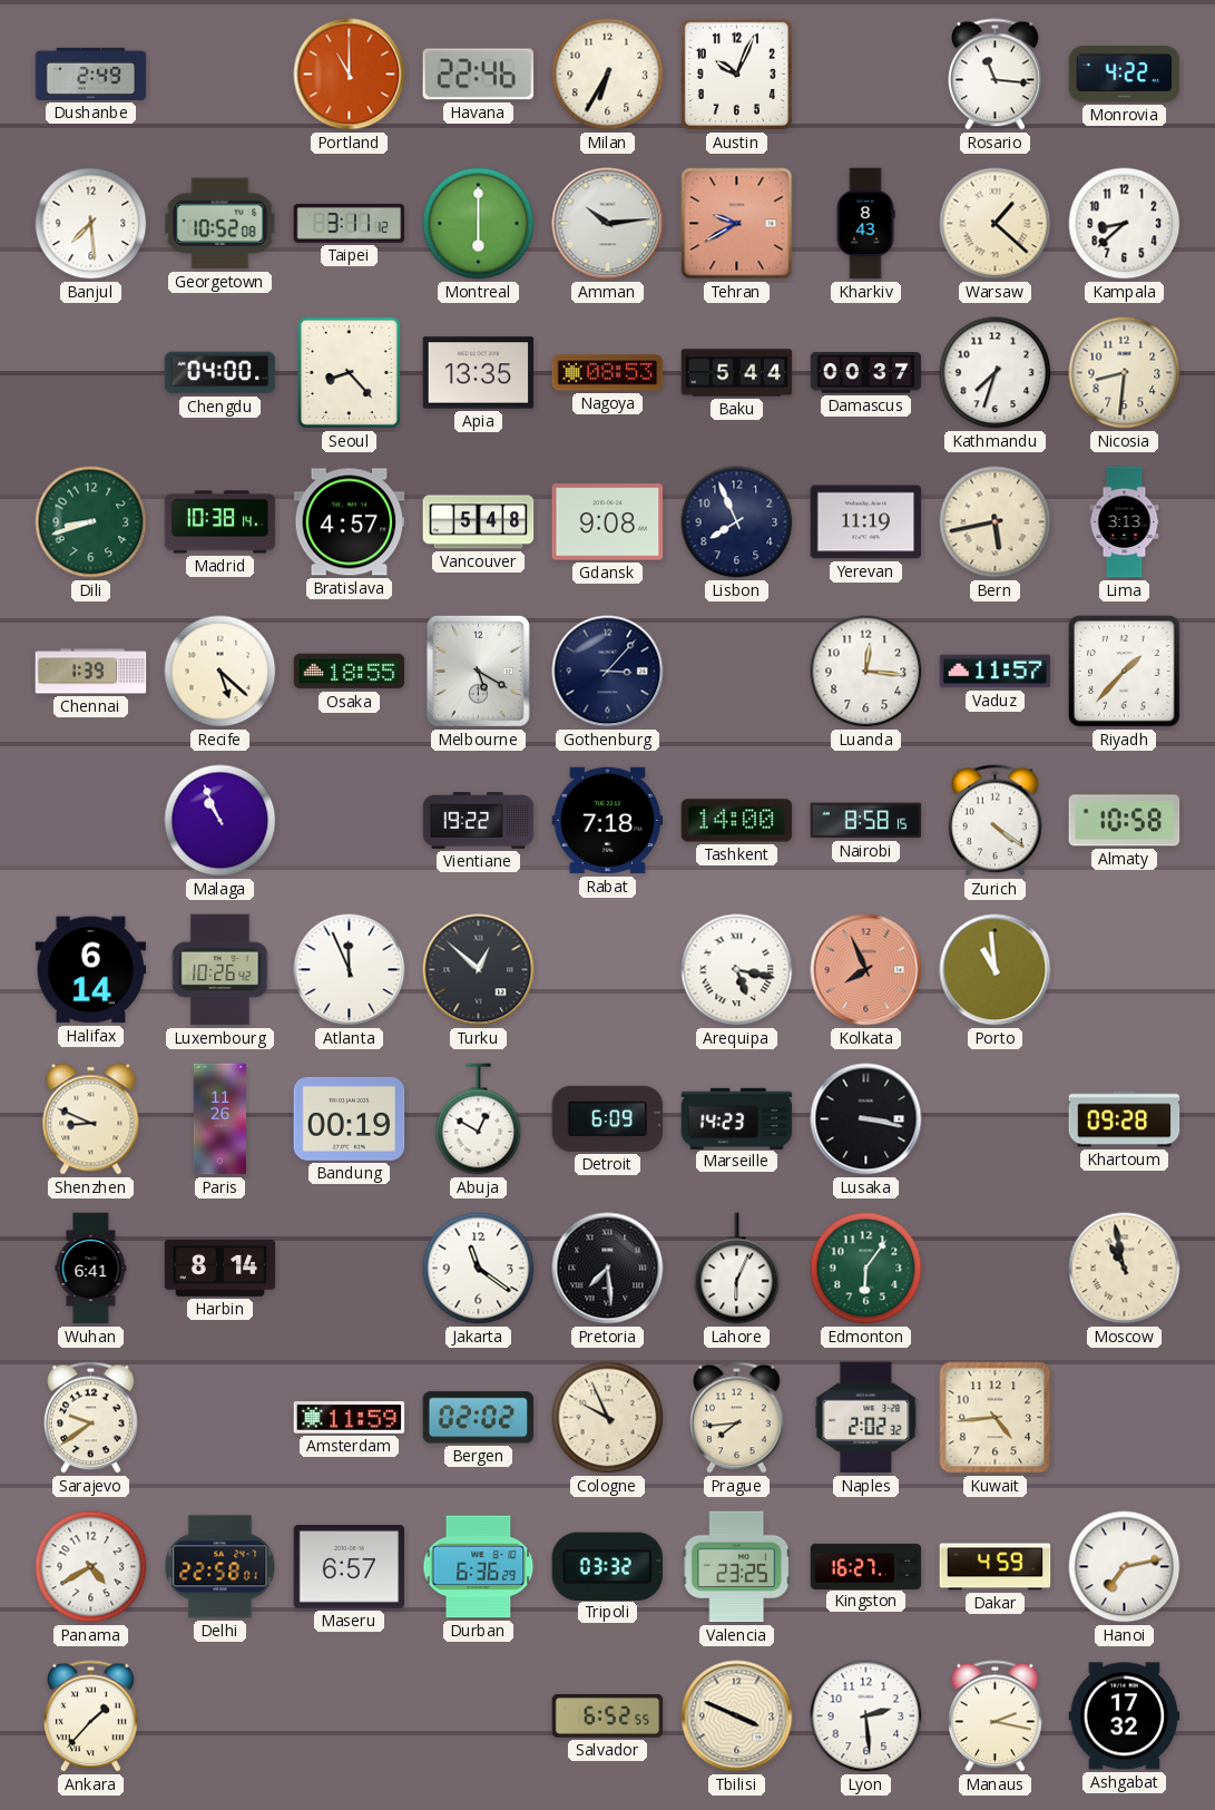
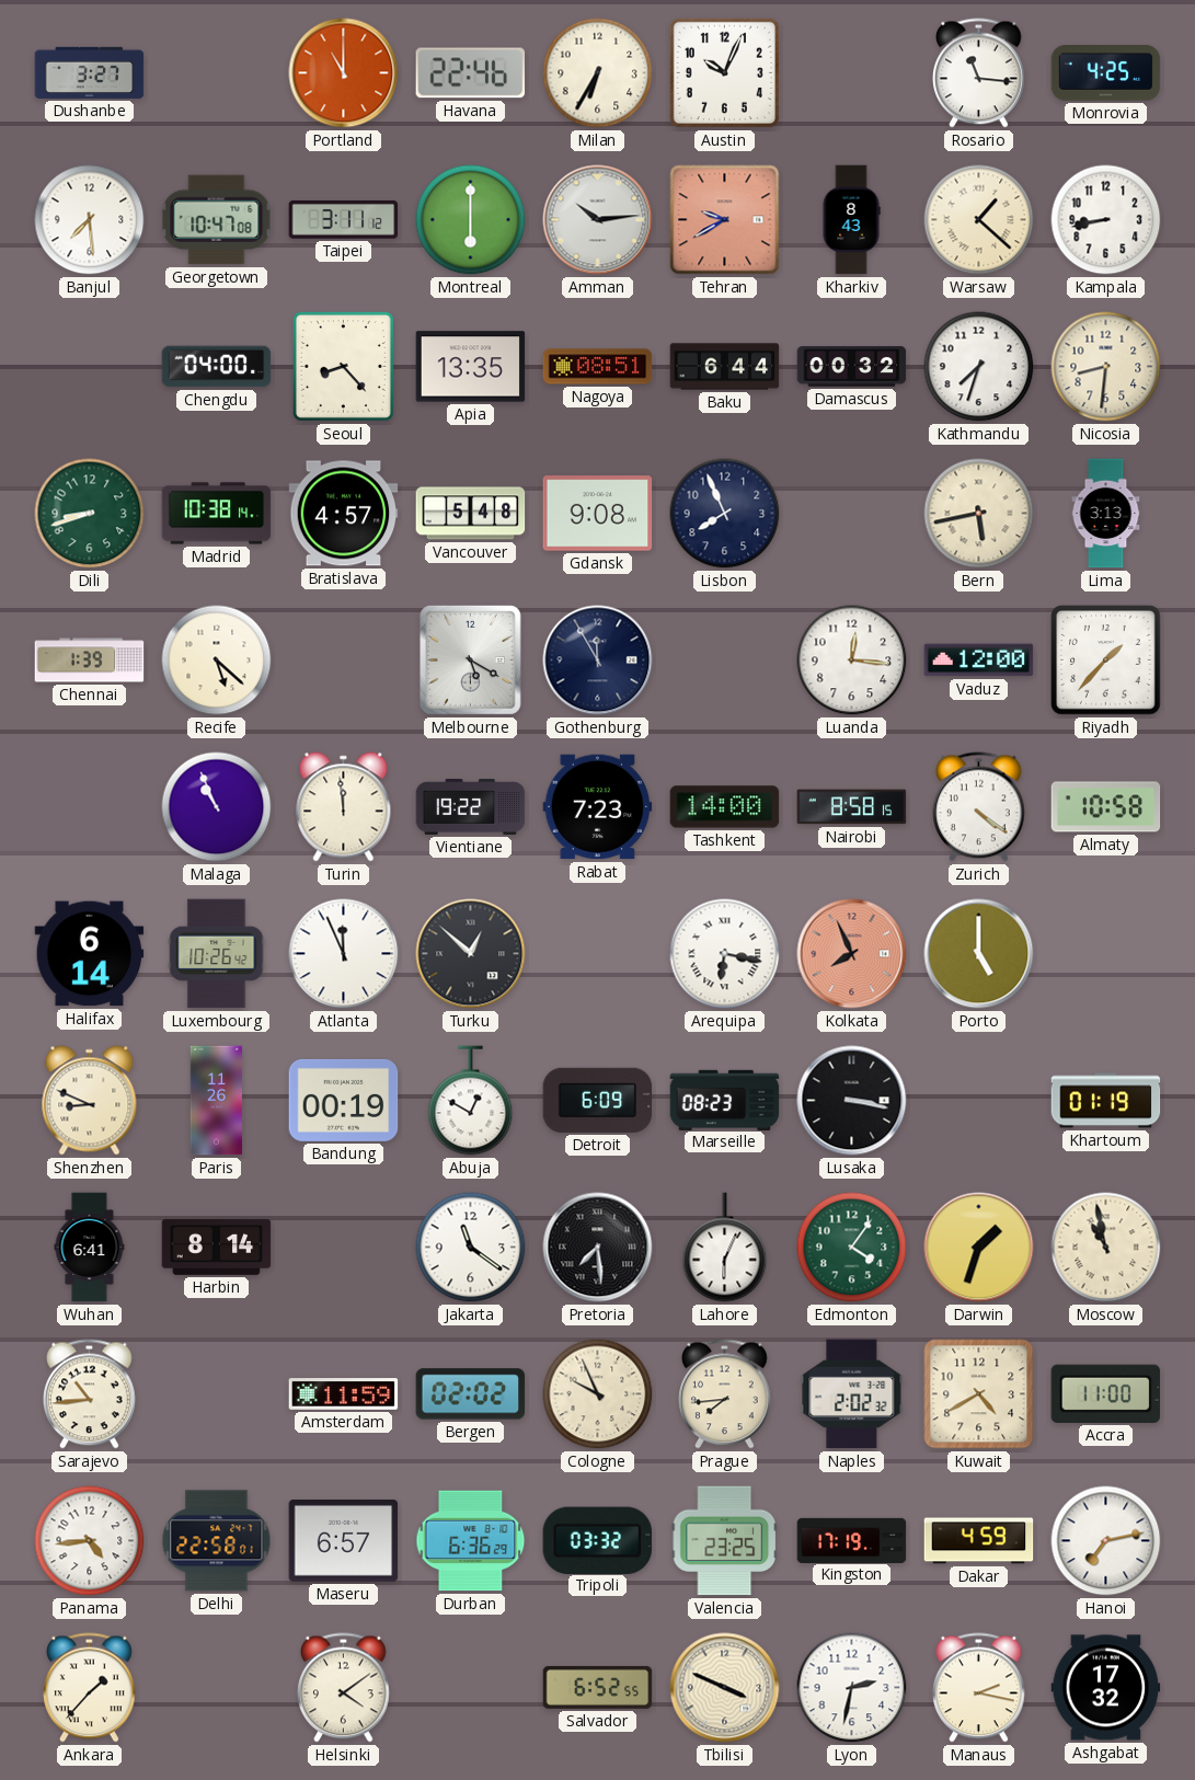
Dushanbe: 2:49 -> 3:27
Monrovia: 4:22 -> 4:25
Georgetown: 10:52 -> 10:47
Kampala: 8:38 -> 8:43
Nagoya: 08:53 -> 08:51
Baku: 5:44 -> 6:44
Damascus: 00:37 -> 00:32
Yerevan: 11:19 -> none
Osaka: 18:55 -> none
Gothenburg: 3:07 -> 11:55
Vaduz: 11:57 -> 12:00
Turin: none -> 11:59
Rabat: 7:18 -> 7:23
Arequipa: 5:17 -> 6:17
Porto: 10:59 -> 5:00
Marseille: 14:23 -> 08:23
Khartoum: 09:28 -> 01:19
Edmonton: 6:06 -> 4:06
Darwin: none -> 1:33
Sarajevo: 9:39 -> 10:44
Kuwait: 4:44 -> 4:40
Accra: none -> 11:00
Panama: 4:40 -> 4:44
Kingston: 16:27 -> 17:19
Helsinki: none -> 4:09
Lyon: 2:29 -> 2:32
